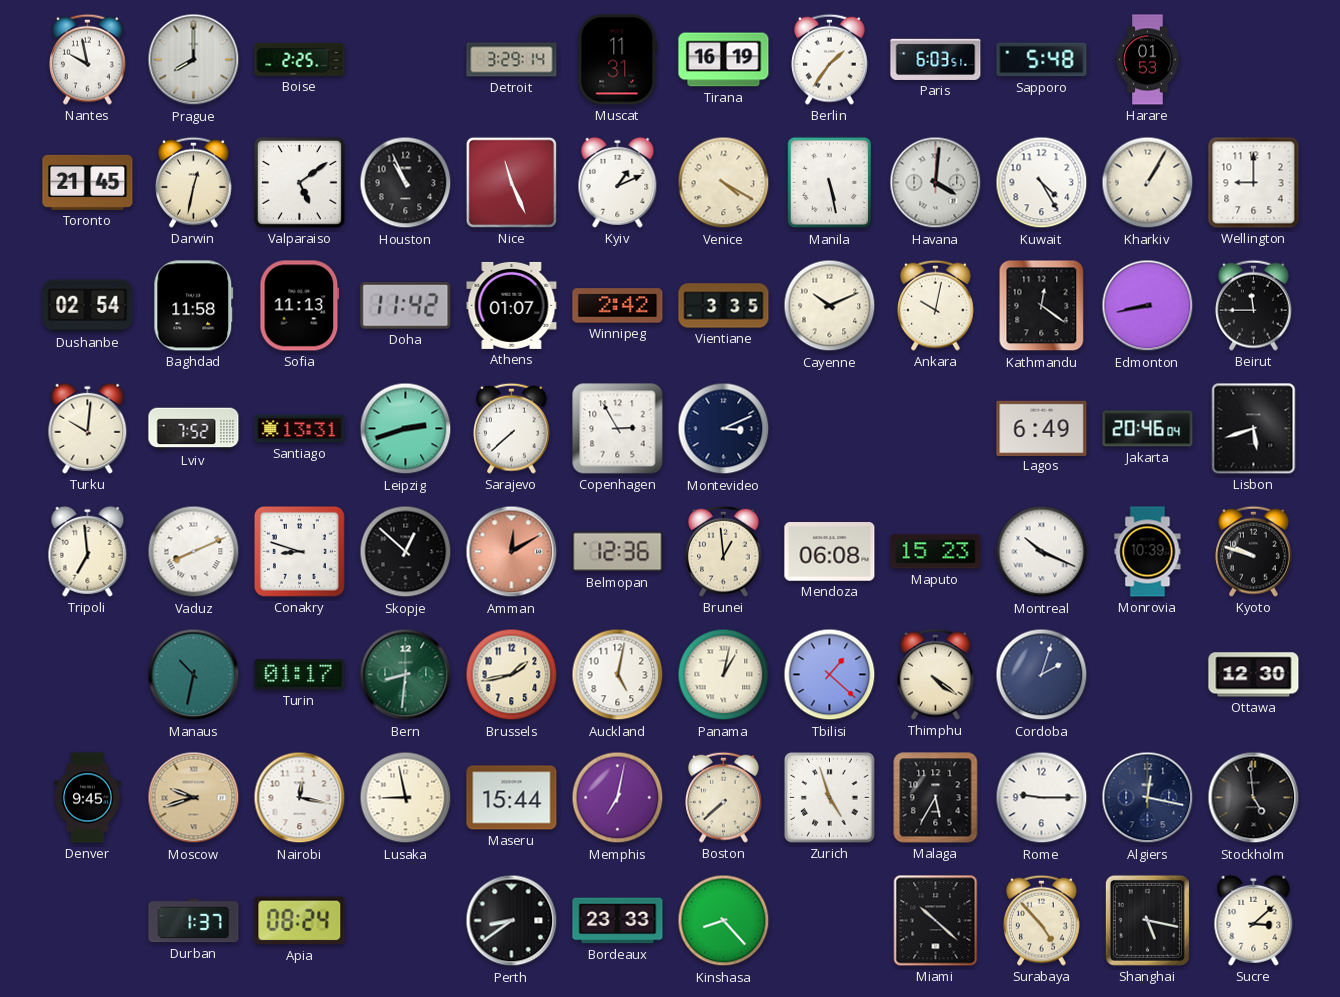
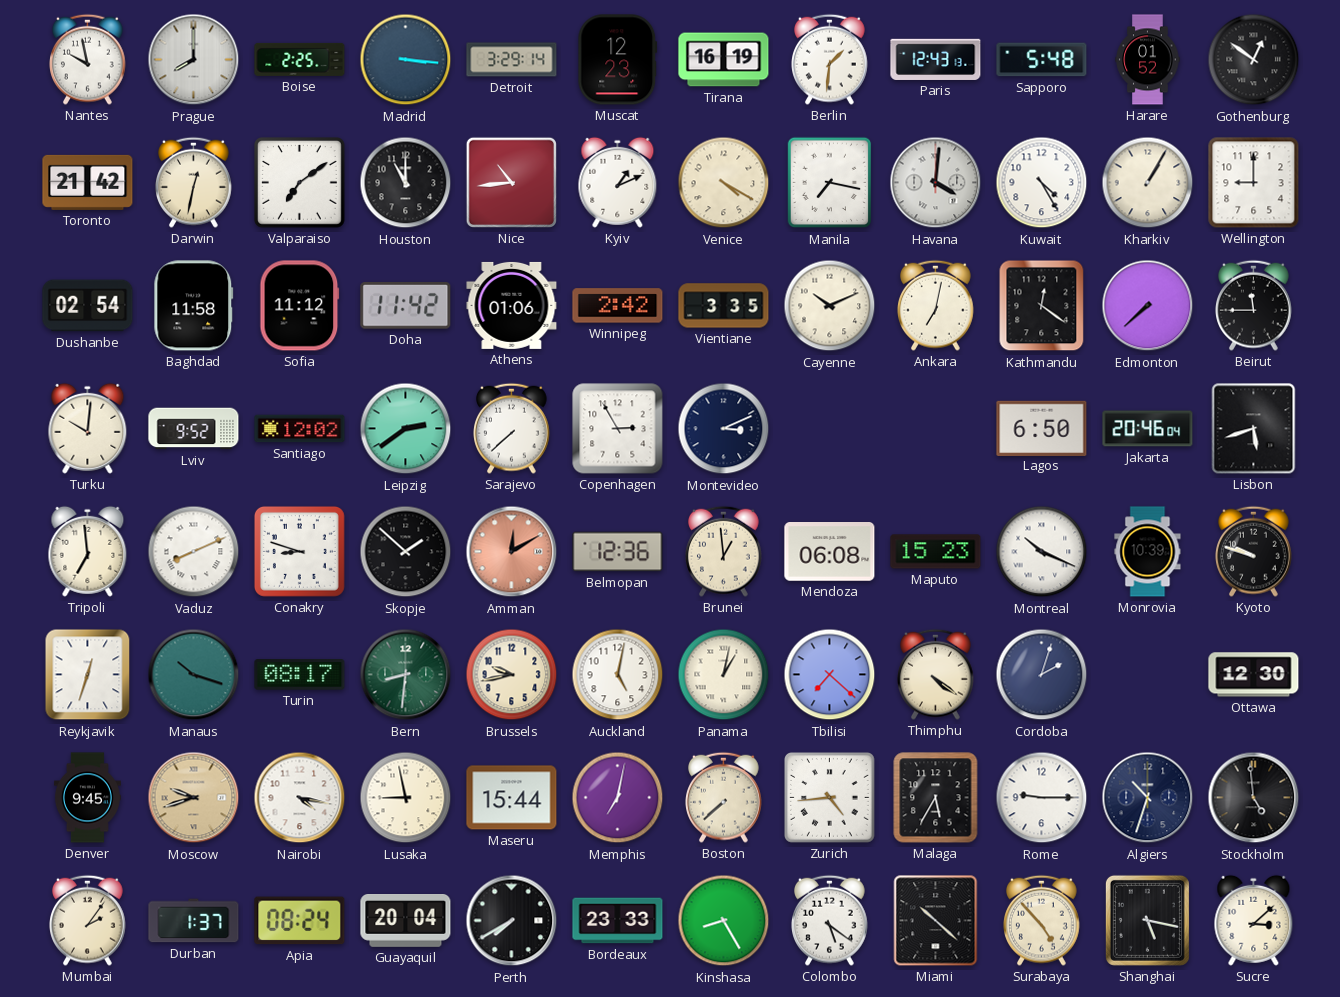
Madrid: none -> 3:16
Muscat: 11:31 -> 12:23
Berlin: 1:36 -> 1:31
Paris: 6:03 -> 12:43
Harare: 01:53 -> 01:52
Gothenburg: none -> 12:51
Toronto: 21:45 -> 21:42
Valparaiso: 5:09 -> 7:09
Houston: 10:56 -> 11:00
Nice: 11:26 -> 10:44
Manila: 5:28 -> 7:17
Sofia: 11:13 -> 11:12
Athens: 01:07 -> 01:06
Ankara: 10:02 -> 7:02
Edmonton: 8:43 -> 7:38
Lviv: 7:52 -> 9:52
Santiago: 13:31 -> 12:02
Leipzig: 2:42 -> 2:39
Lagos: 6:49 -> 6:50
Skopje: 12:52 -> 1:52
Reykjavik: none -> 12:33
Manaus: 10:32 -> 10:18
Turin: 01:17 -> 08:17
Brussels: 1:43 -> 9:43
Tbilisi: 1:22 -> 7:22
Nairobi: 12:17 -> 4:17
Zurich: 4:57 -> 4:44
Algiers: 12:17 -> 10:33
Mumbai: none -> 2:06
Guayaquil: none -> 20:04
Perth: 8:39 -> 7:40
Kinshasa: 8:23 -> 8:25
Colombo: none -> 5:21
